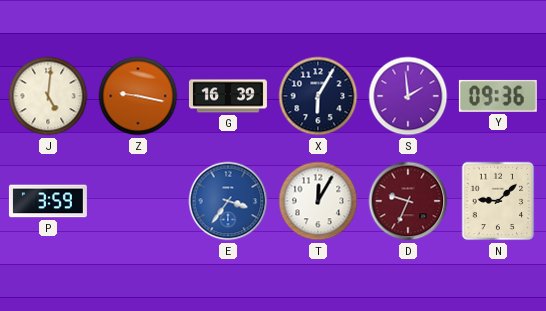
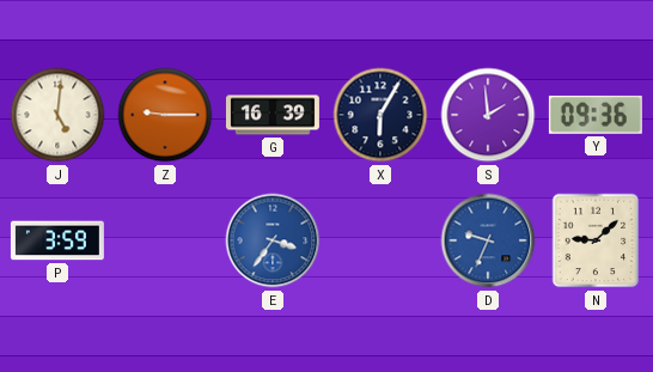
Z: 9:17 -> 9:15
T: 12:05 -> none
D dial: burgundy -> blue
